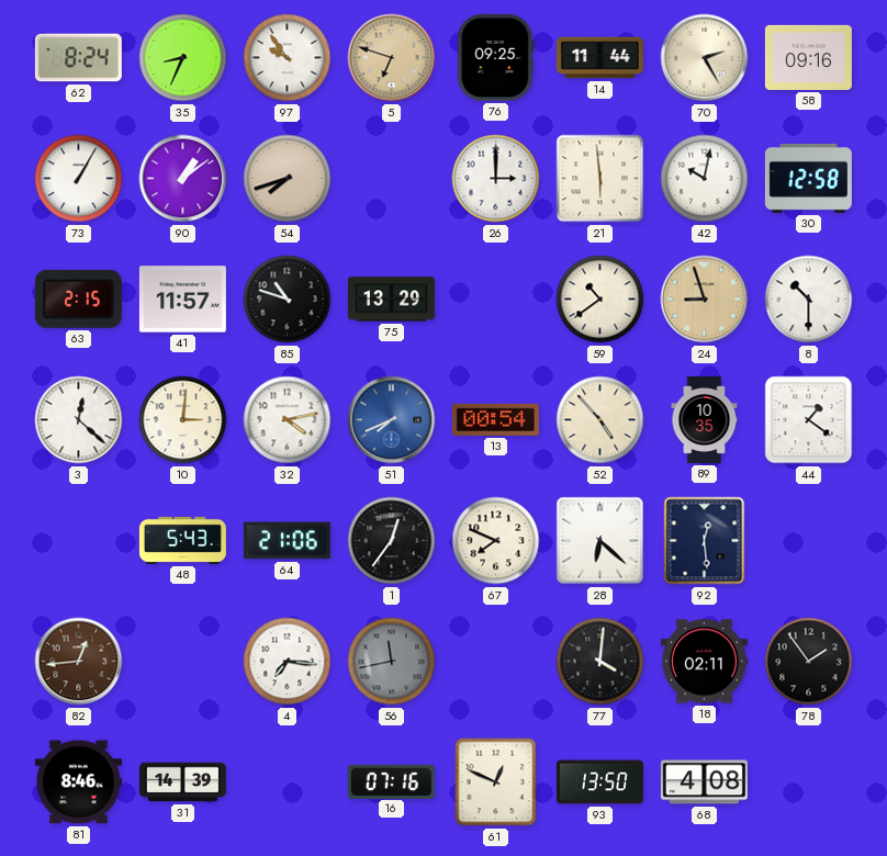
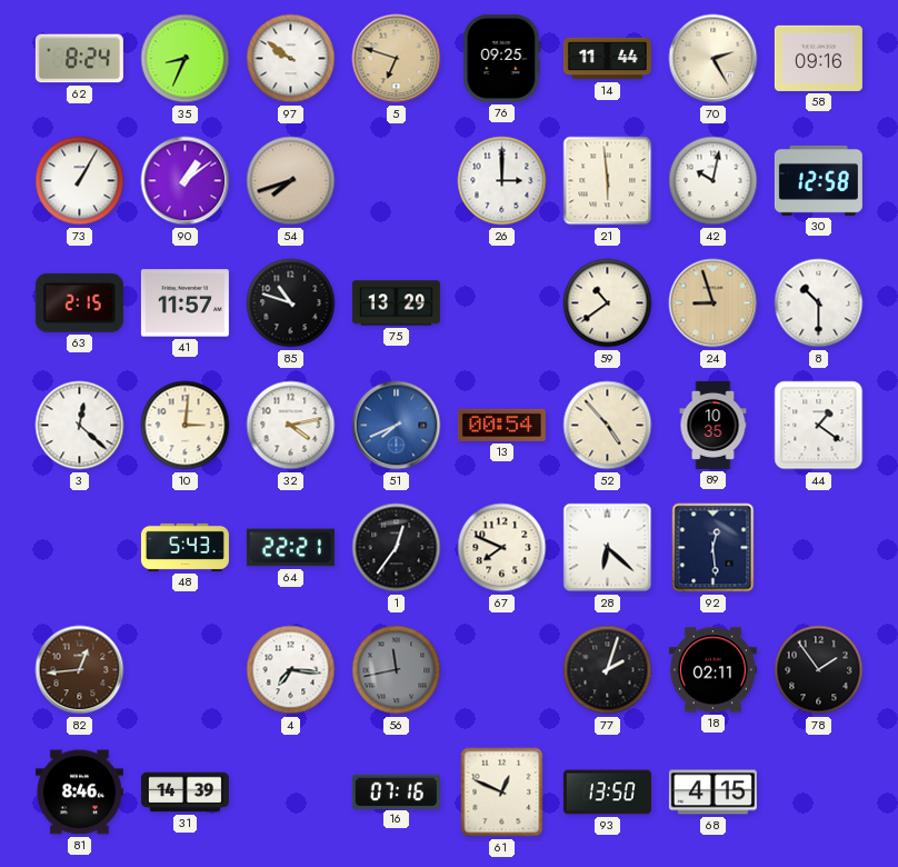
97: 9:54 -> 9:51
64: 21:06 -> 22:21
77: 4:01 -> 2:03
68: 4:08 -> 4:15
